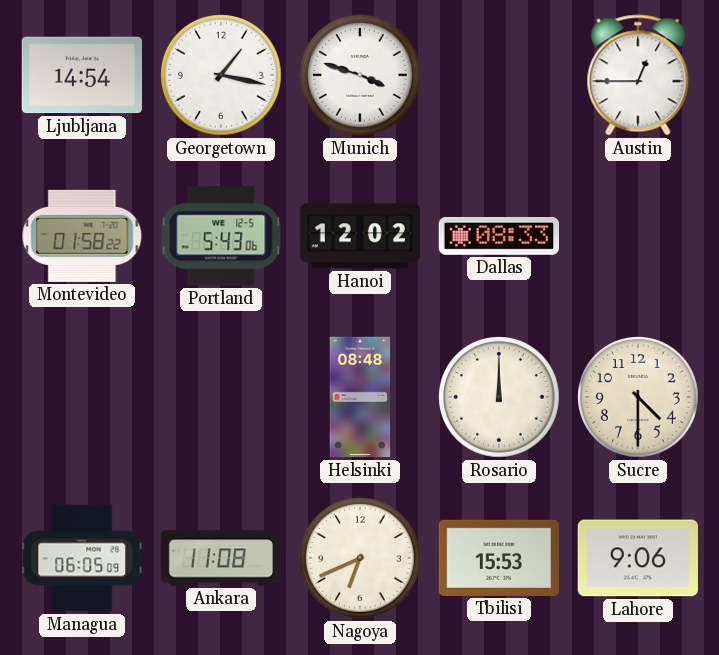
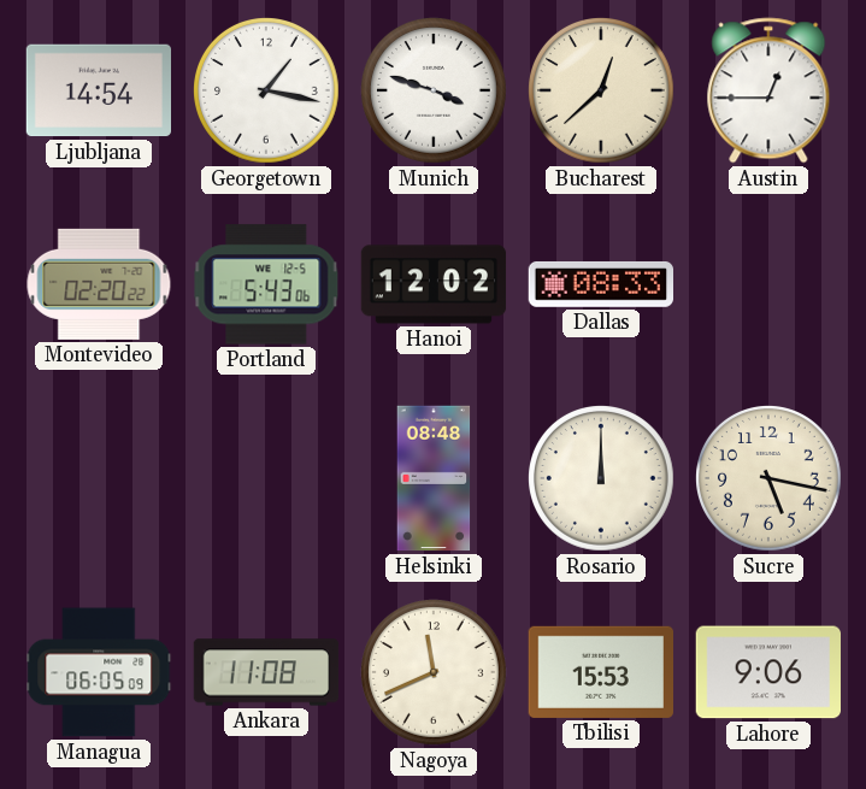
Bucharest: none -> 12:38
Montevideo: 01:58 -> 02:20
Sucre: 4:30 -> 5:17
Nagoya: 6:41 -> 11:41
